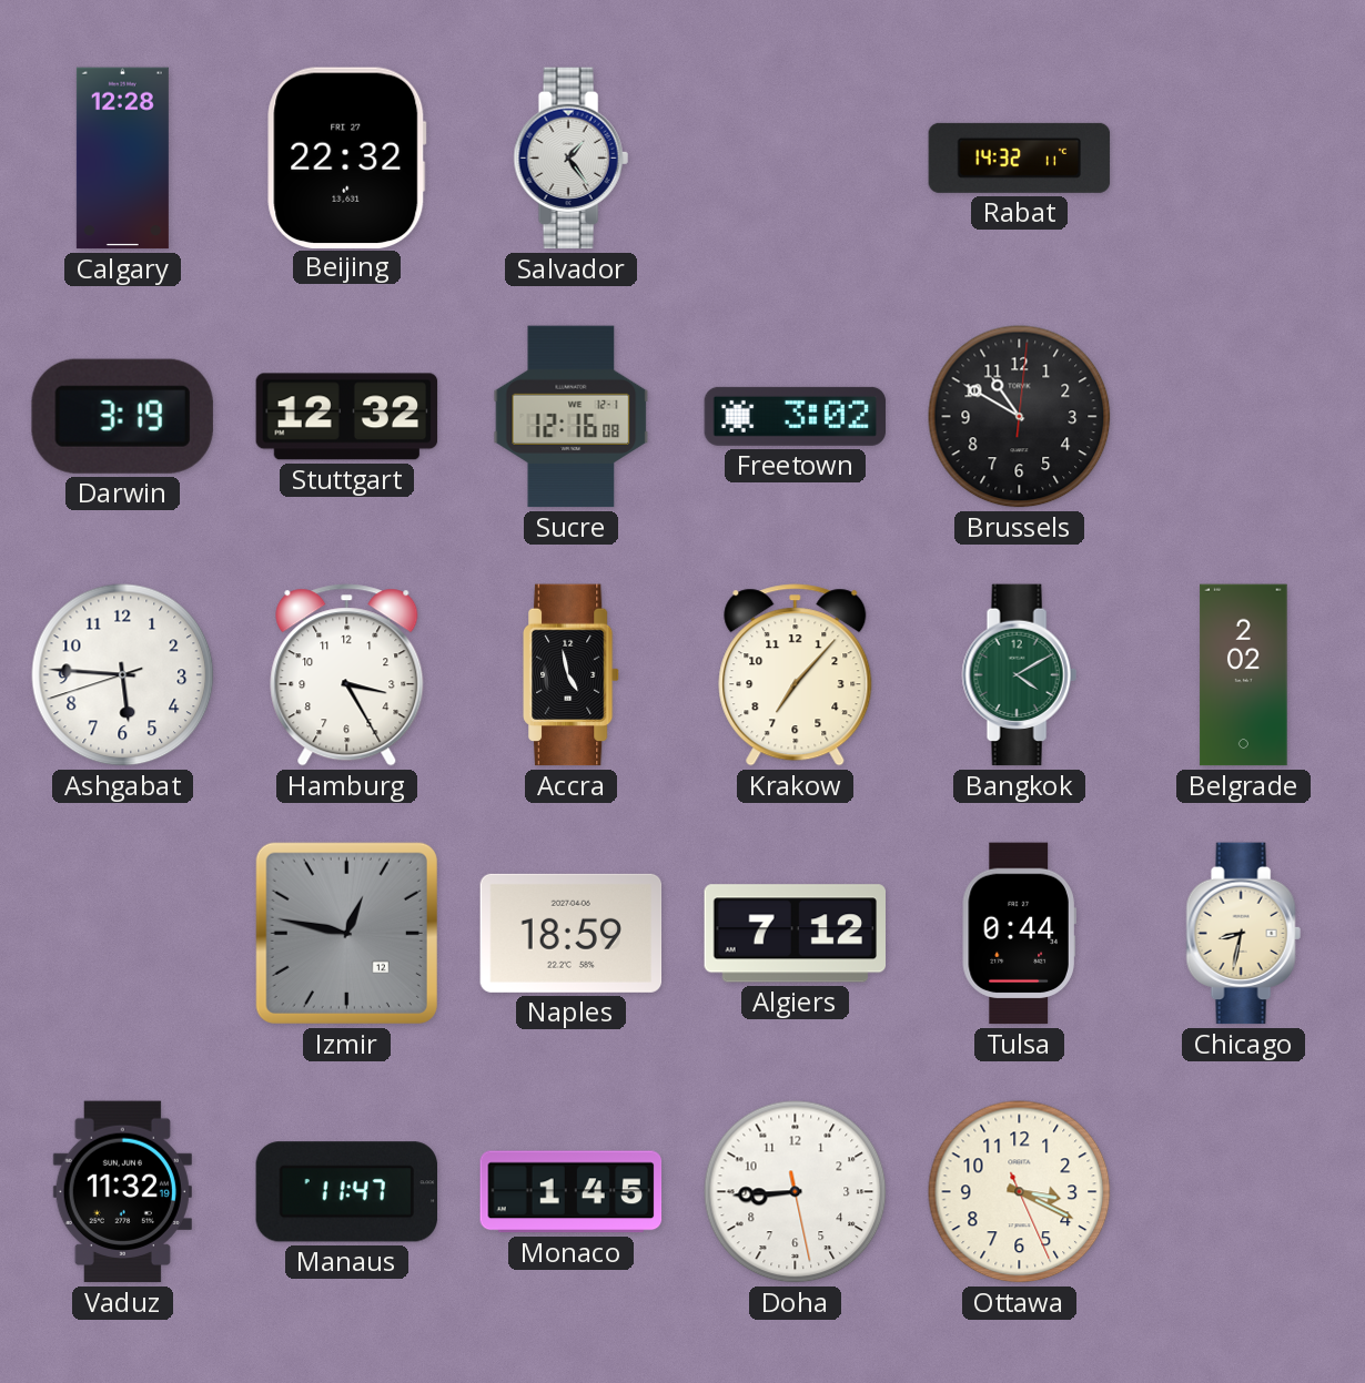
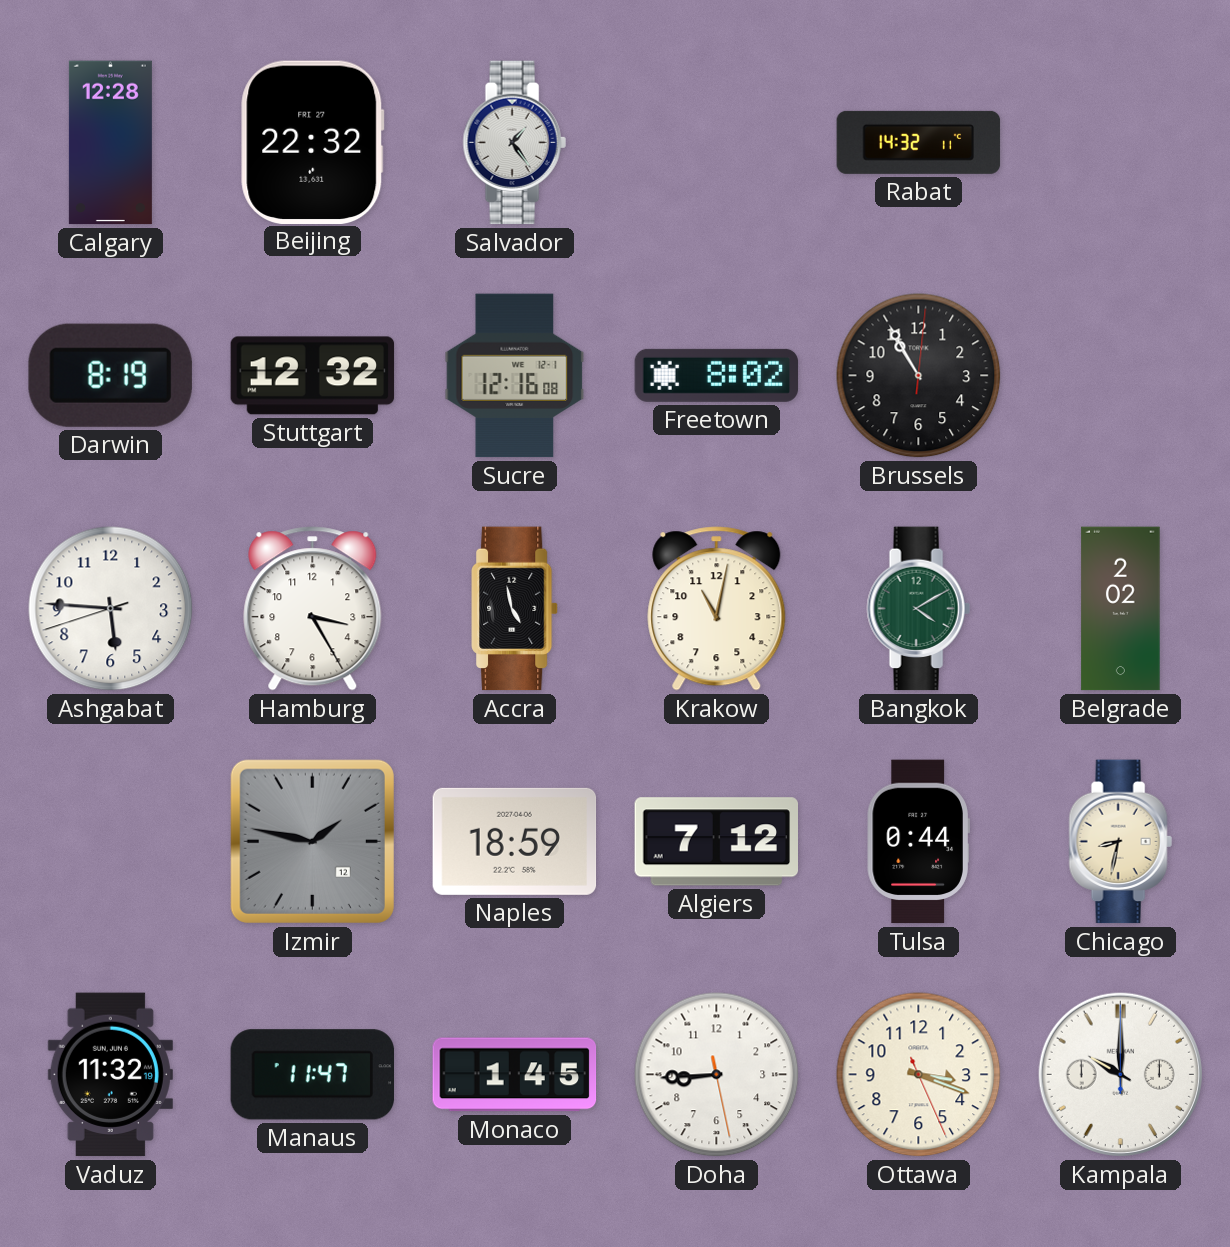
Darwin: 3:19 -> 8:19
Freetown: 3:02 -> 8:02
Brussels: 10:50 -> 10:55
Krakow: 7:07 -> 11:02
Izmir: 12:47 -> 1:47
Ottawa: 3:19 -> 3:18
Kampala: none -> 10:00
